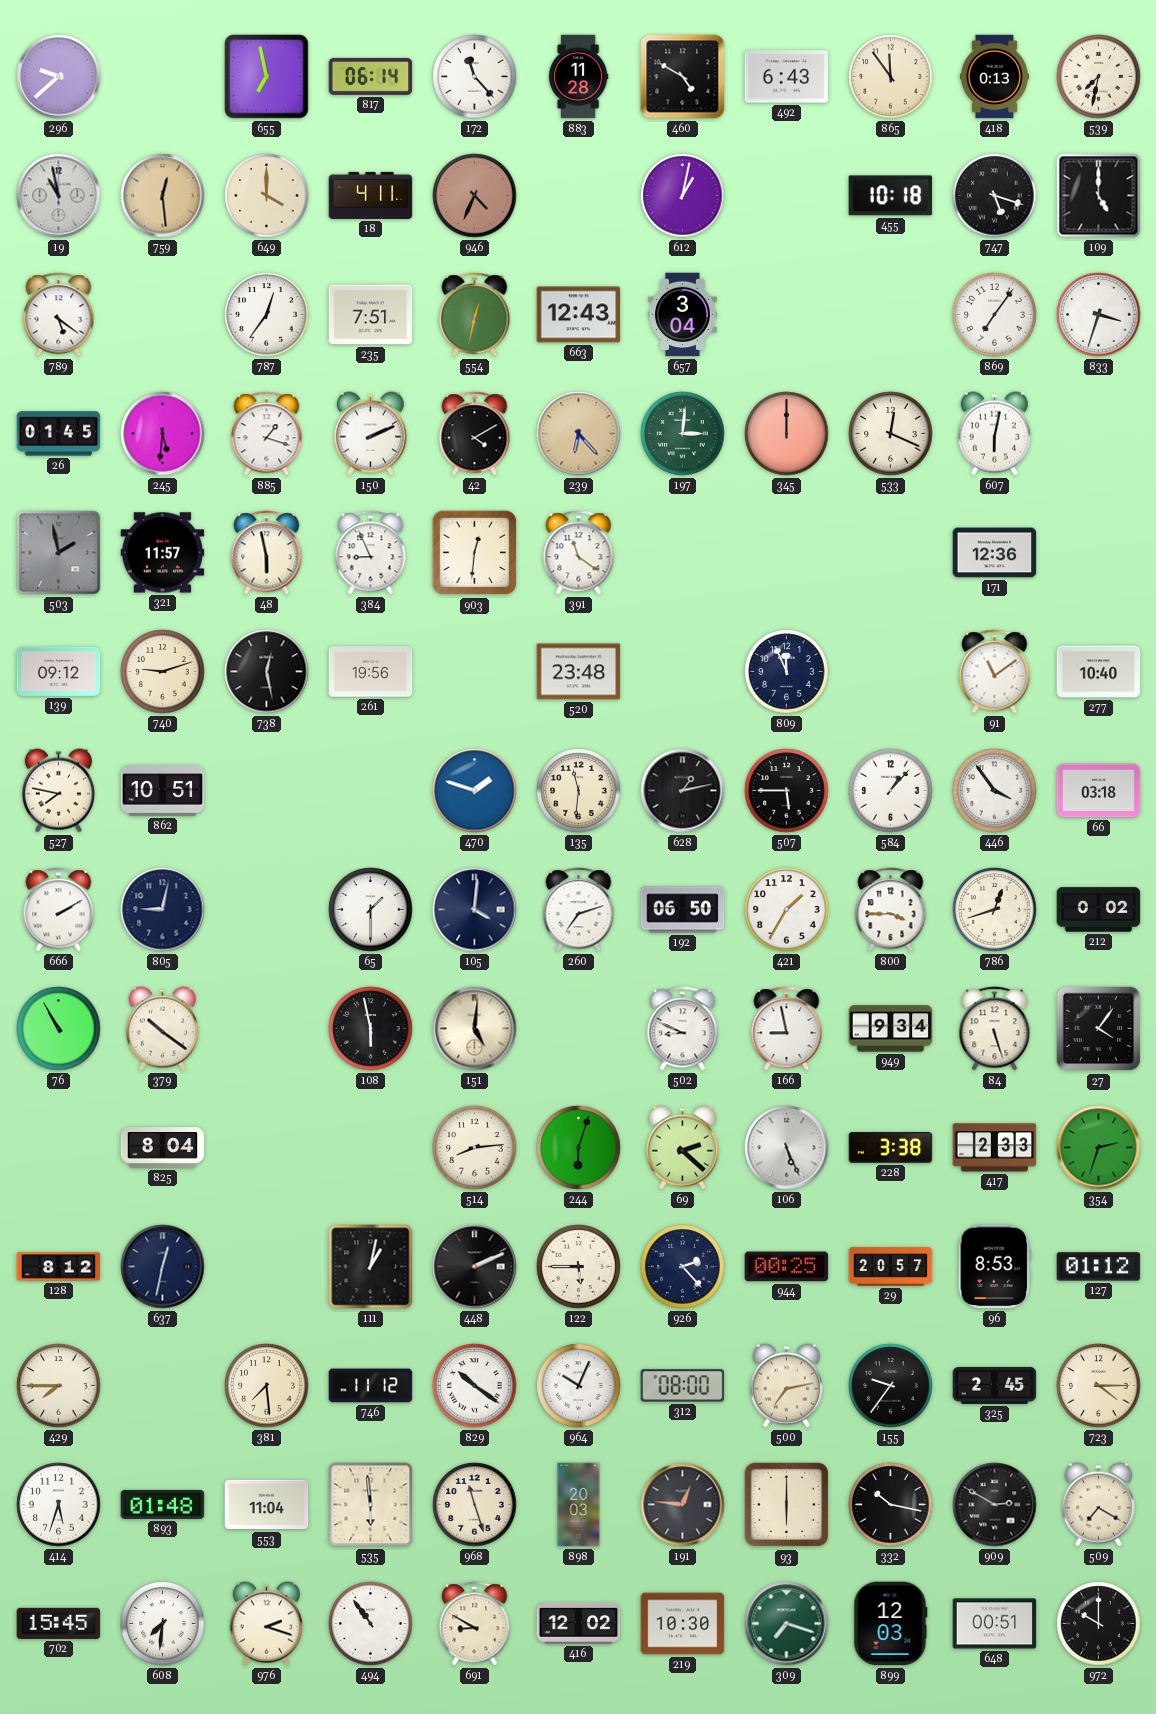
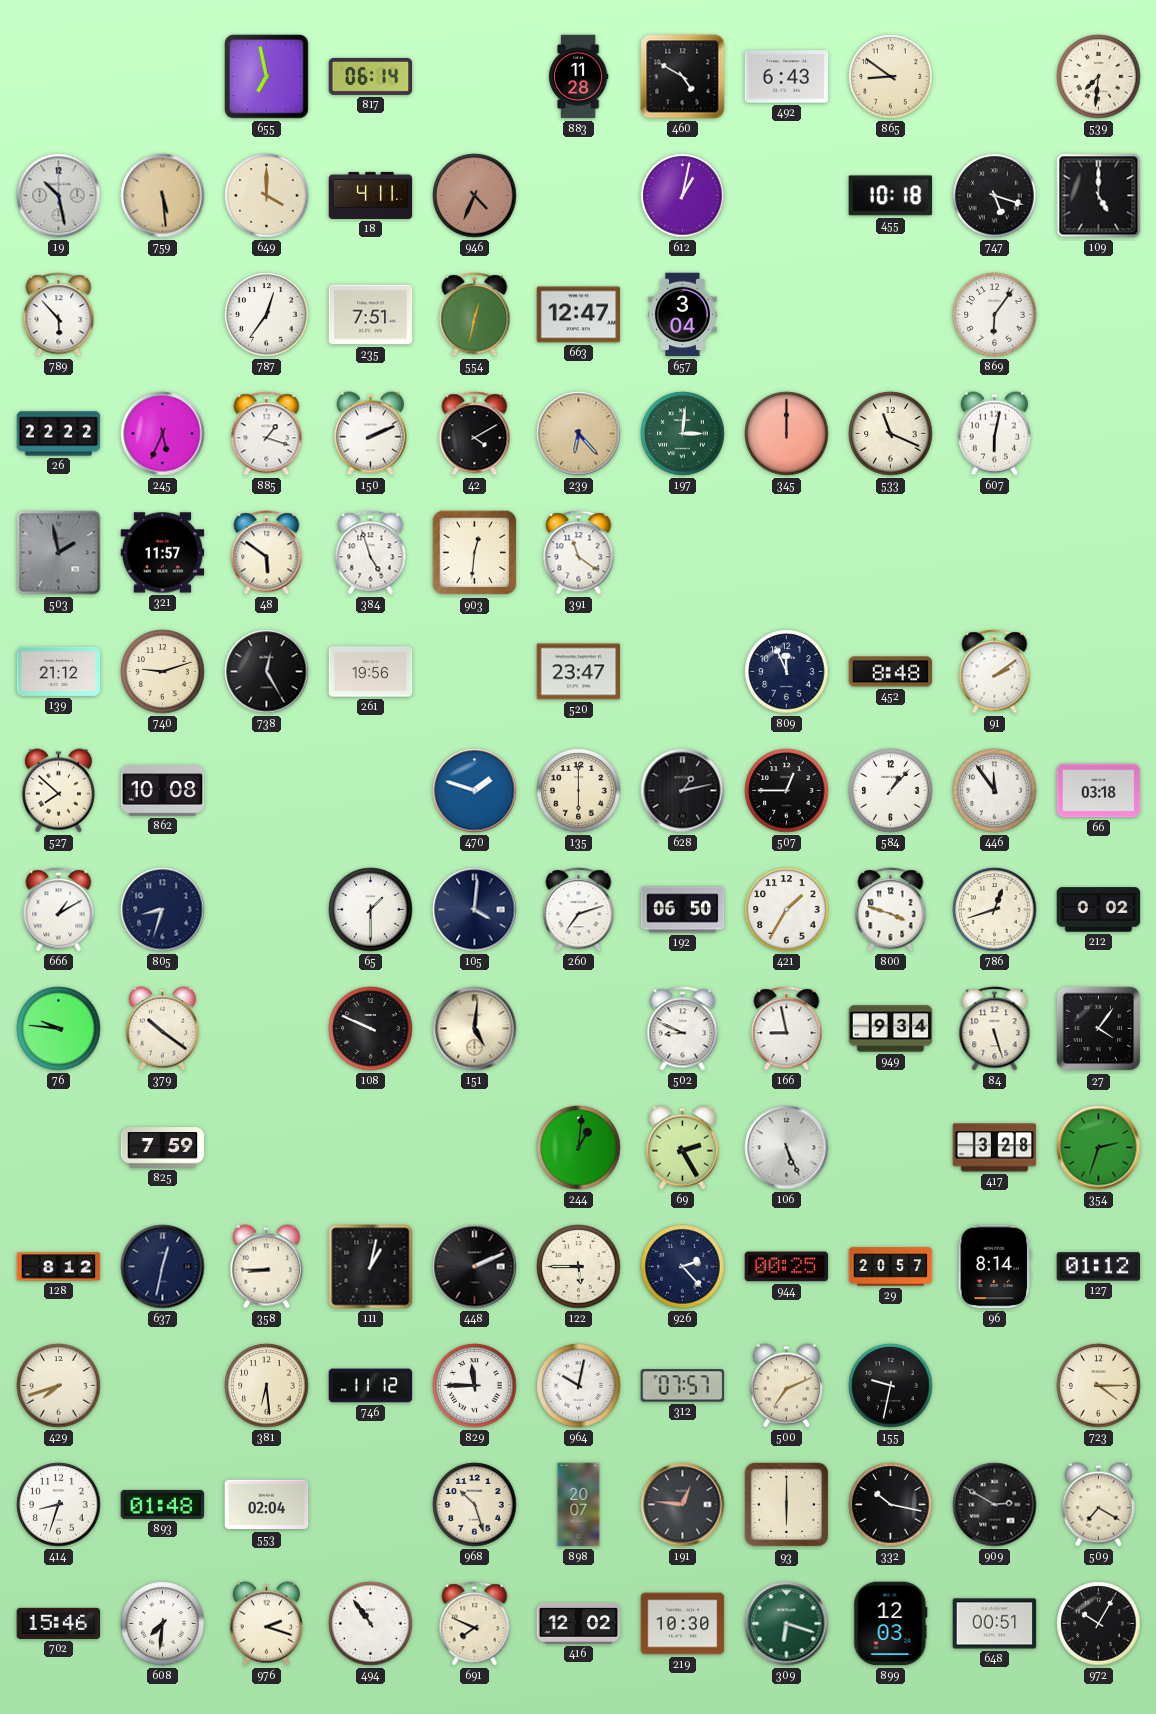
296: 9:38 -> none
172: 11:23 -> none
865: 11:54 -> 8:51
418: 0:13 -> none
539: 7:32 -> 7:31
19: 10:58 -> 10:28
759: 12:29 -> 5:29
789: 5:21 -> 5:53
663: 12:43 -> 12:47
869: 7:06 -> 6:06
833: 3:33 -> none
26: 01:45 -> 22:22
245: 5:31 -> 5:34
533: 12:19 -> 11:19
48: 5:58 -> 5:51
384: 8:56 -> 4:57
171: 12:36 -> none
139: 09:12 -> 21:12
738: 12:28 -> 12:25
520: 23:48 -> 23:47
452: none -> 8:48
91: 11:09 -> 2:09
277: 10:40 -> none
527: 7:47 -> 7:52
862: 10:51 -> 10:08
135: 11:31 -> 6:00
507: 5:45 -> 12:45
446: 3:54 -> 11:54
666: 2:10 -> 1:10
805: 9:02 -> 8:33
800: 3:45 -> 3:48
76: 10:55 -> 9:46
108: 5:58 -> 9:49
825: 8:04 -> 7:59
514: 8:14 -> none
244: 6:03 -> 1:01
69: 2:22 -> 2:25
228: 3:38 -> none
417: 2:33 -> 3:28
358: none -> 8:45
96: 8:53 -> 8:14
429: 7:45 -> 7:42
381: 7:29 -> 6:29
829: 10:21 -> 11:45
964: 10:04 -> 10:02
312: 08:00 -> 07:57
500: 7:13 -> 7:11
155: 9:36 -> 9:32
325: 2:45 -> none
414: 5:33 -> 8:33
553: 11:04 -> 02:04
535: 5:59 -> none
968: 11:27 -> 10:27
898: 20:03 -> 20:07
702: 15:45 -> 15:46
691: 8:50 -> 7:49
309: 7:18 -> 6:18
972: 10:00 -> 10:05
